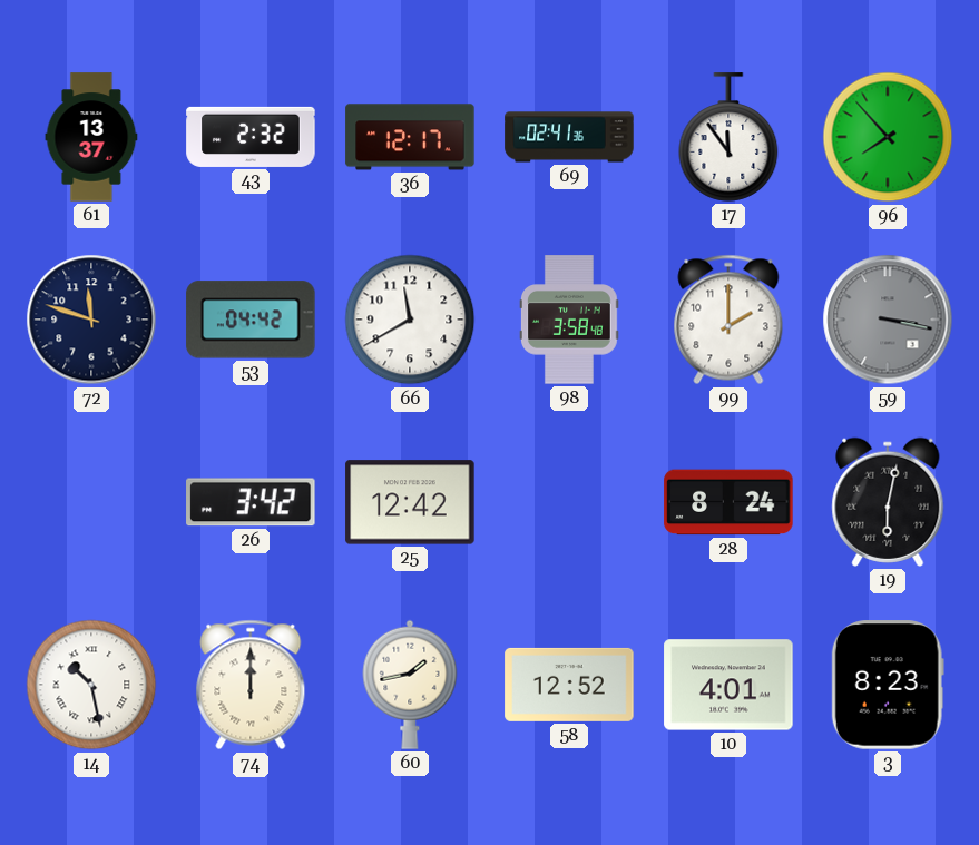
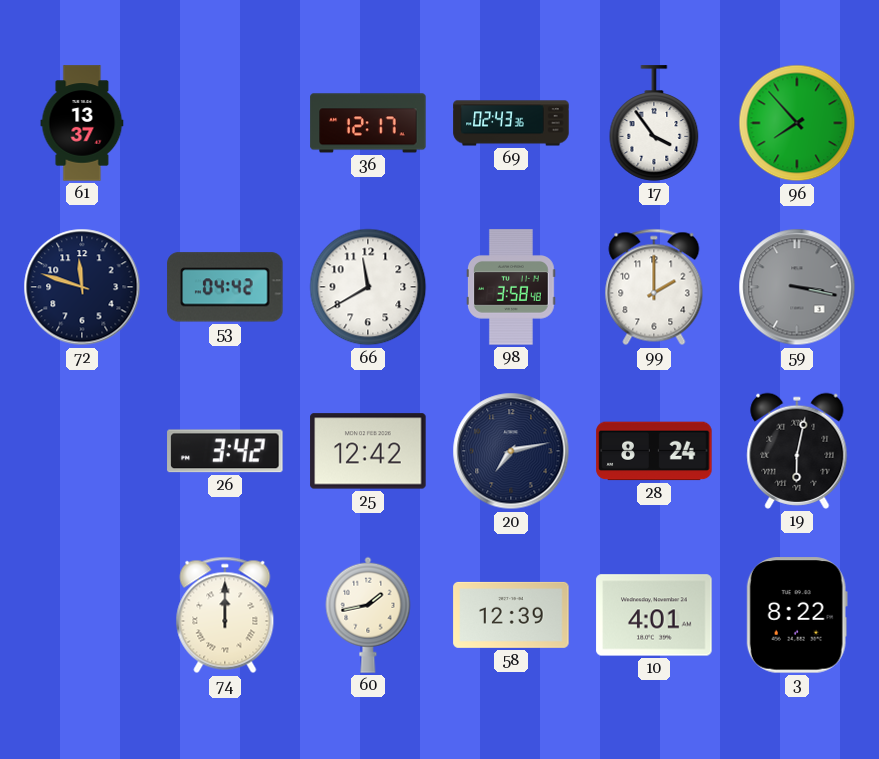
43: 2:32 -> none
69: 02:41 -> 02:43
17: 11:54 -> 3:54
20: none -> 7:13
14: 10:28 -> none
58: 12:52 -> 12:39
3: 8:23 -> 8:22
